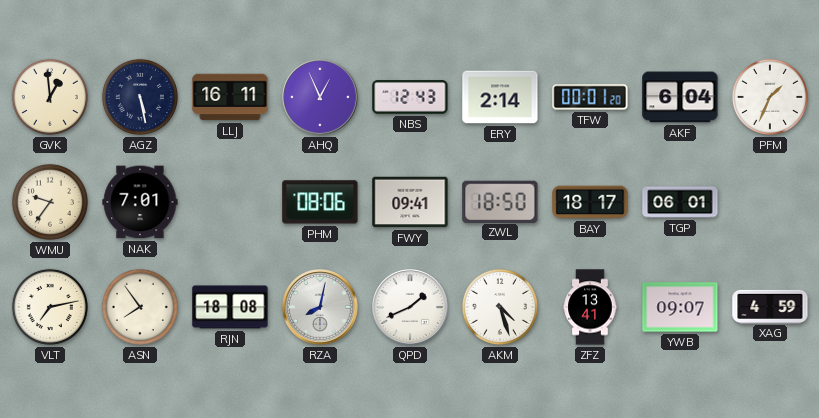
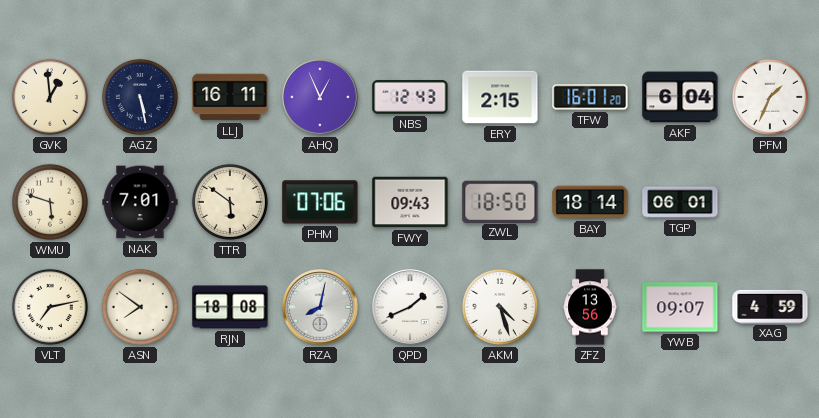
ERY: 2:14 -> 2:15
TFW: 00:01 -> 16:01
WMU: 9:36 -> 5:48
TTR: none -> 5:51
PHM: 08:06 -> 07:06
FWY: 09:41 -> 09:43
BAY: 18:17 -> 18:14
ASN: 7:54 -> 7:51
ZFZ: 13:41 -> 13:56
